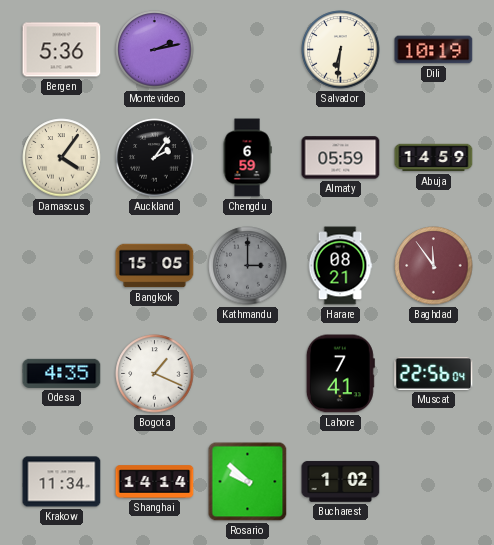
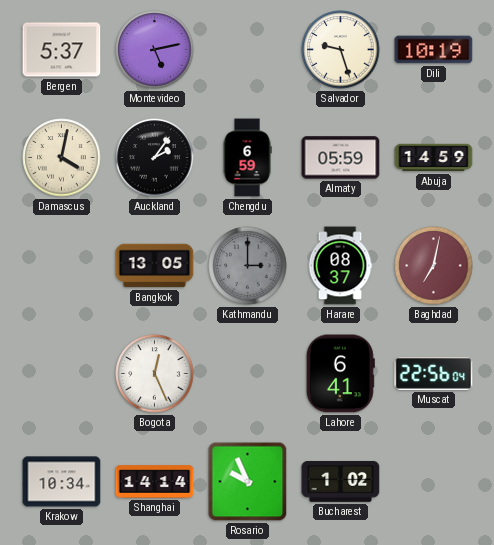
Bergen: 5:36 -> 5:37
Montevideo: 2:13 -> 5:13
Salvador: 6:31 -> 9:27
Damascus: 4:06 -> 4:02
Bangkok: 15:05 -> 13:05
Harare: 08:21 -> 08:37
Baghdad: 11:54 -> 7:02
Odesa: 4:35 -> none
Bogota: 1:19 -> 12:26
Lahore: 7:41 -> 6:41
Krakow: 11:34 -> 10:34
Rosario: 9:52 -> 9:56
